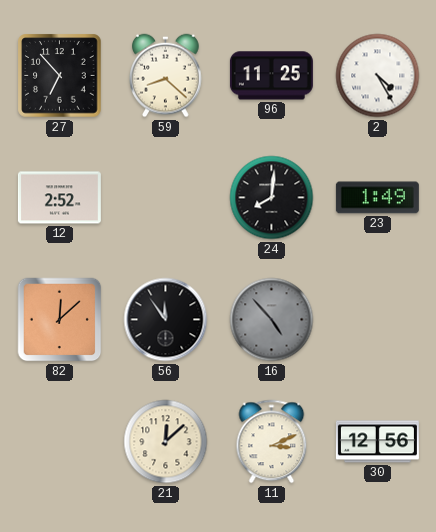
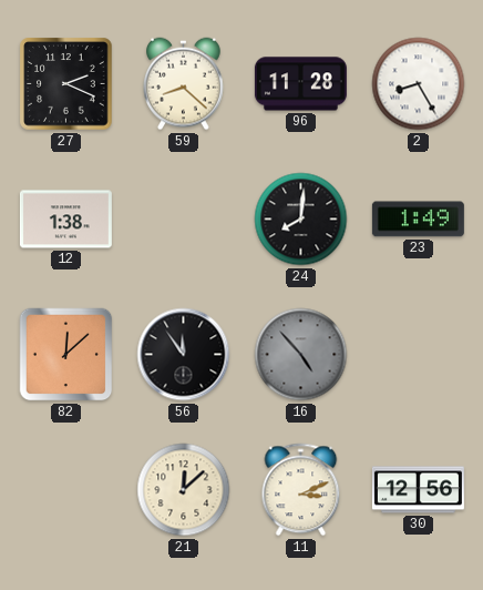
27: 6:53 -> 2:19
96: 11:25 -> 11:28
2: 4:25 -> 8:25
12: 2:52 -> 1:38
